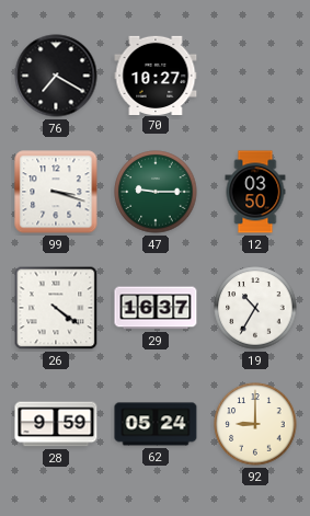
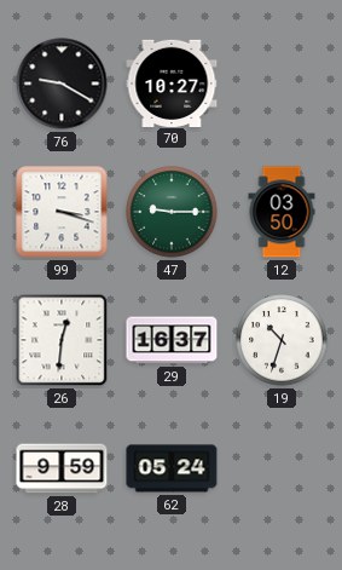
76: 7:20 -> 9:20
26: 4:21 -> 12:31
19: 10:35 -> 10:33
92: 9:00 -> none
